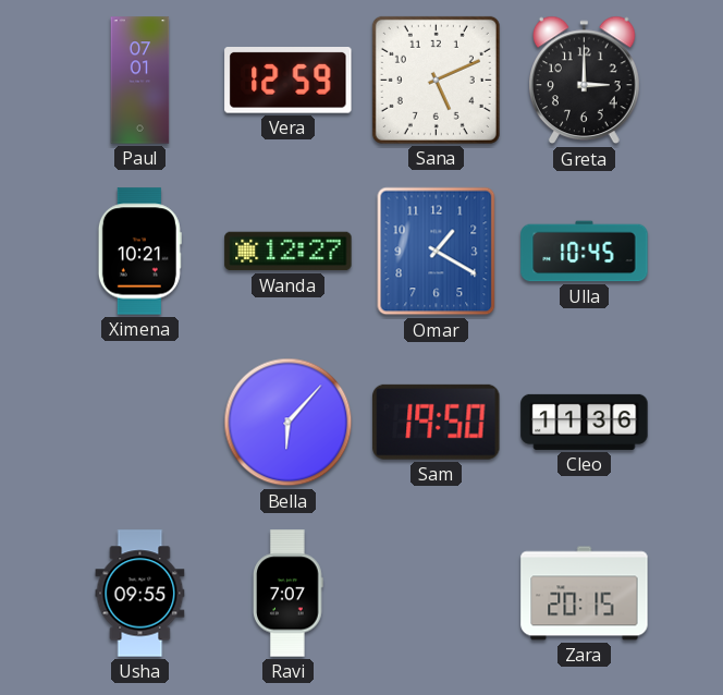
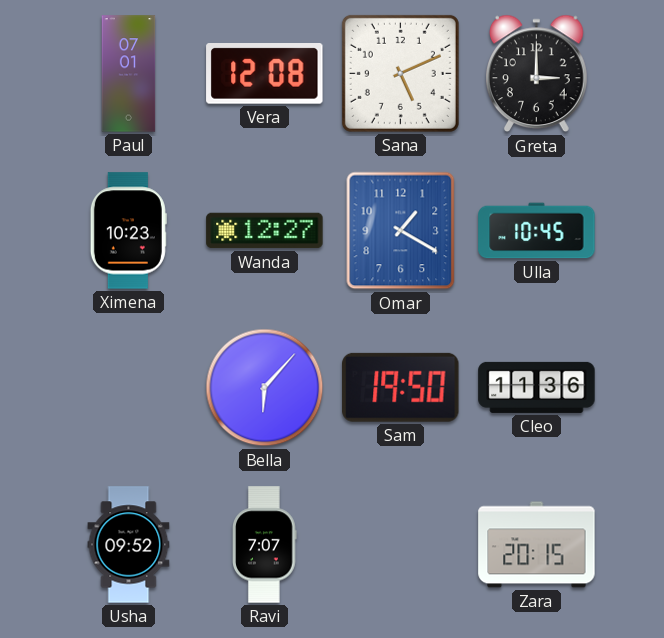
Vera: 12:59 -> 12:08
Ximena: 10:21 -> 10:23
Usha: 09:55 -> 09:52
